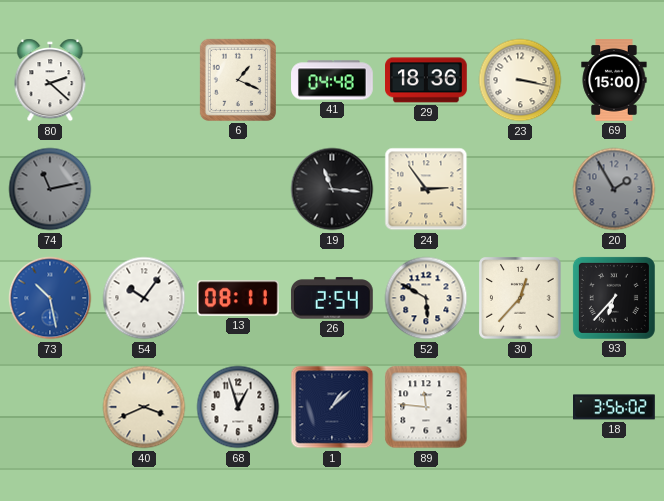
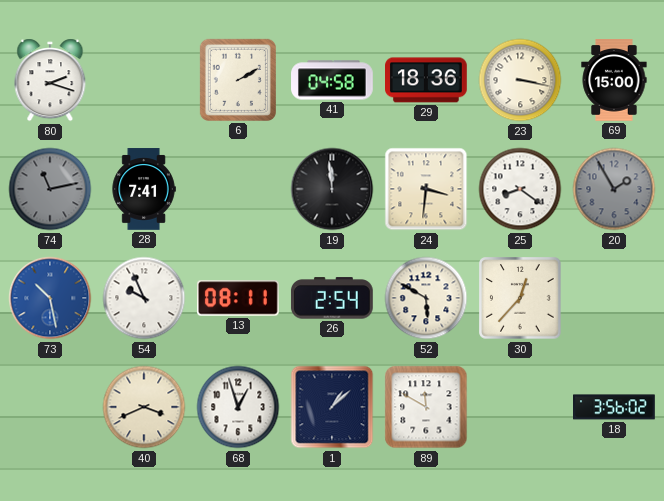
80: 2:22 -> 2:18
6: 1:19 -> 2:10
41: 04:48 -> 04:58
28: none -> 7:41
19: 11:16 -> 11:59
24: 2:54 -> 3:31
25: none -> 8:21
54: 10:06 -> 9:56
93: 6:37 -> none
89: 11:46 -> 11:50
